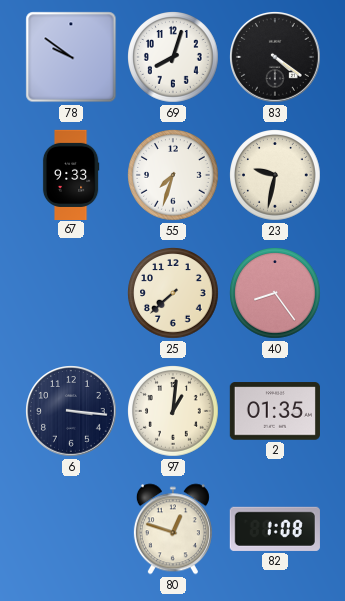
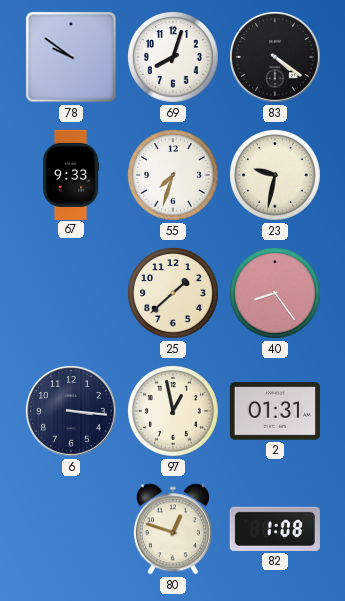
25: 7:38 -> 1:38
97: 1:01 -> 12:58
2: 01:35 -> 01:31
